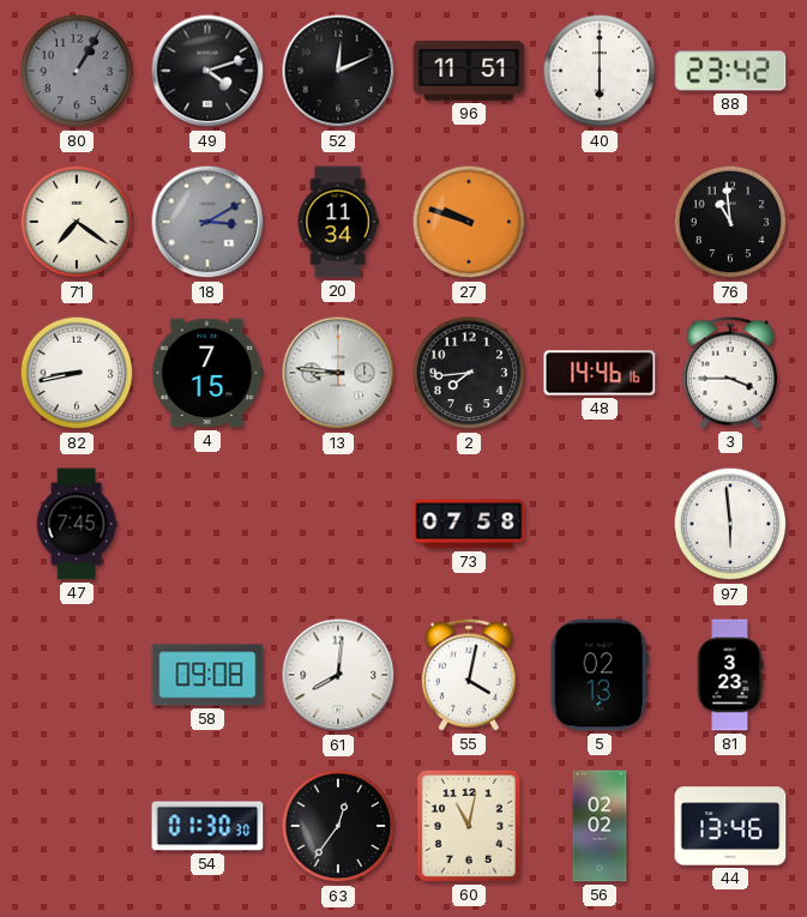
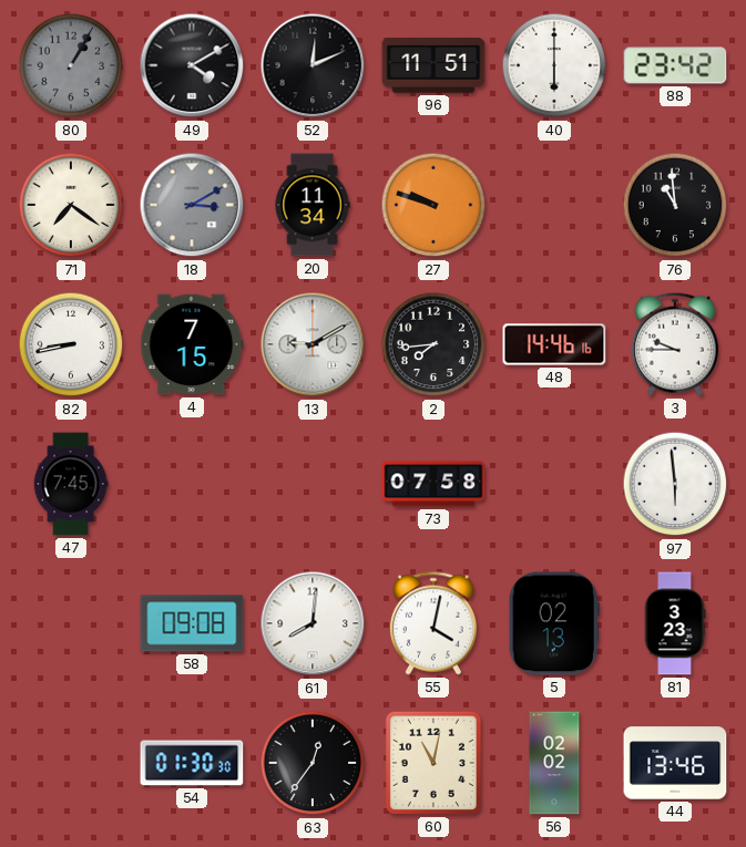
49: 4:12 -> 4:10
13: 8:46 -> 9:10
3: 3:45 -> 9:45
